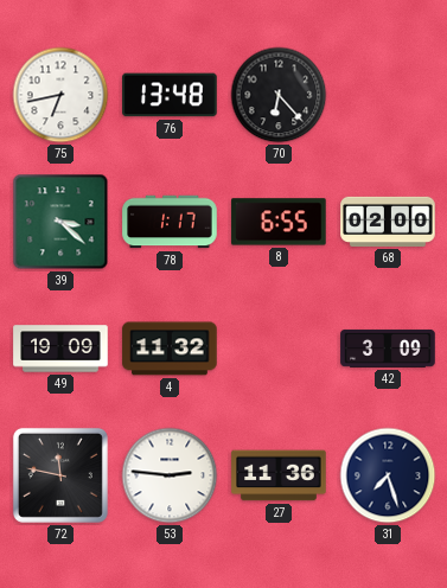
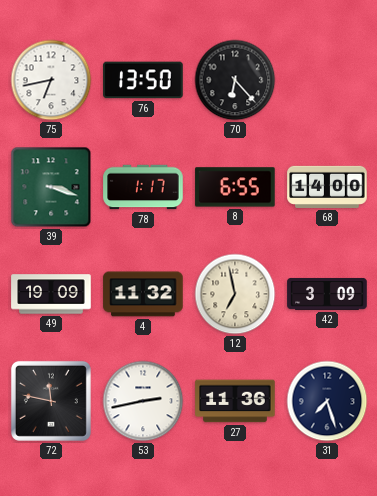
76: 13:48 -> 13:50
39: 3:22 -> 3:18
68: 02:00 -> 14:00
12: none -> 6:58
53: 2:46 -> 2:43
